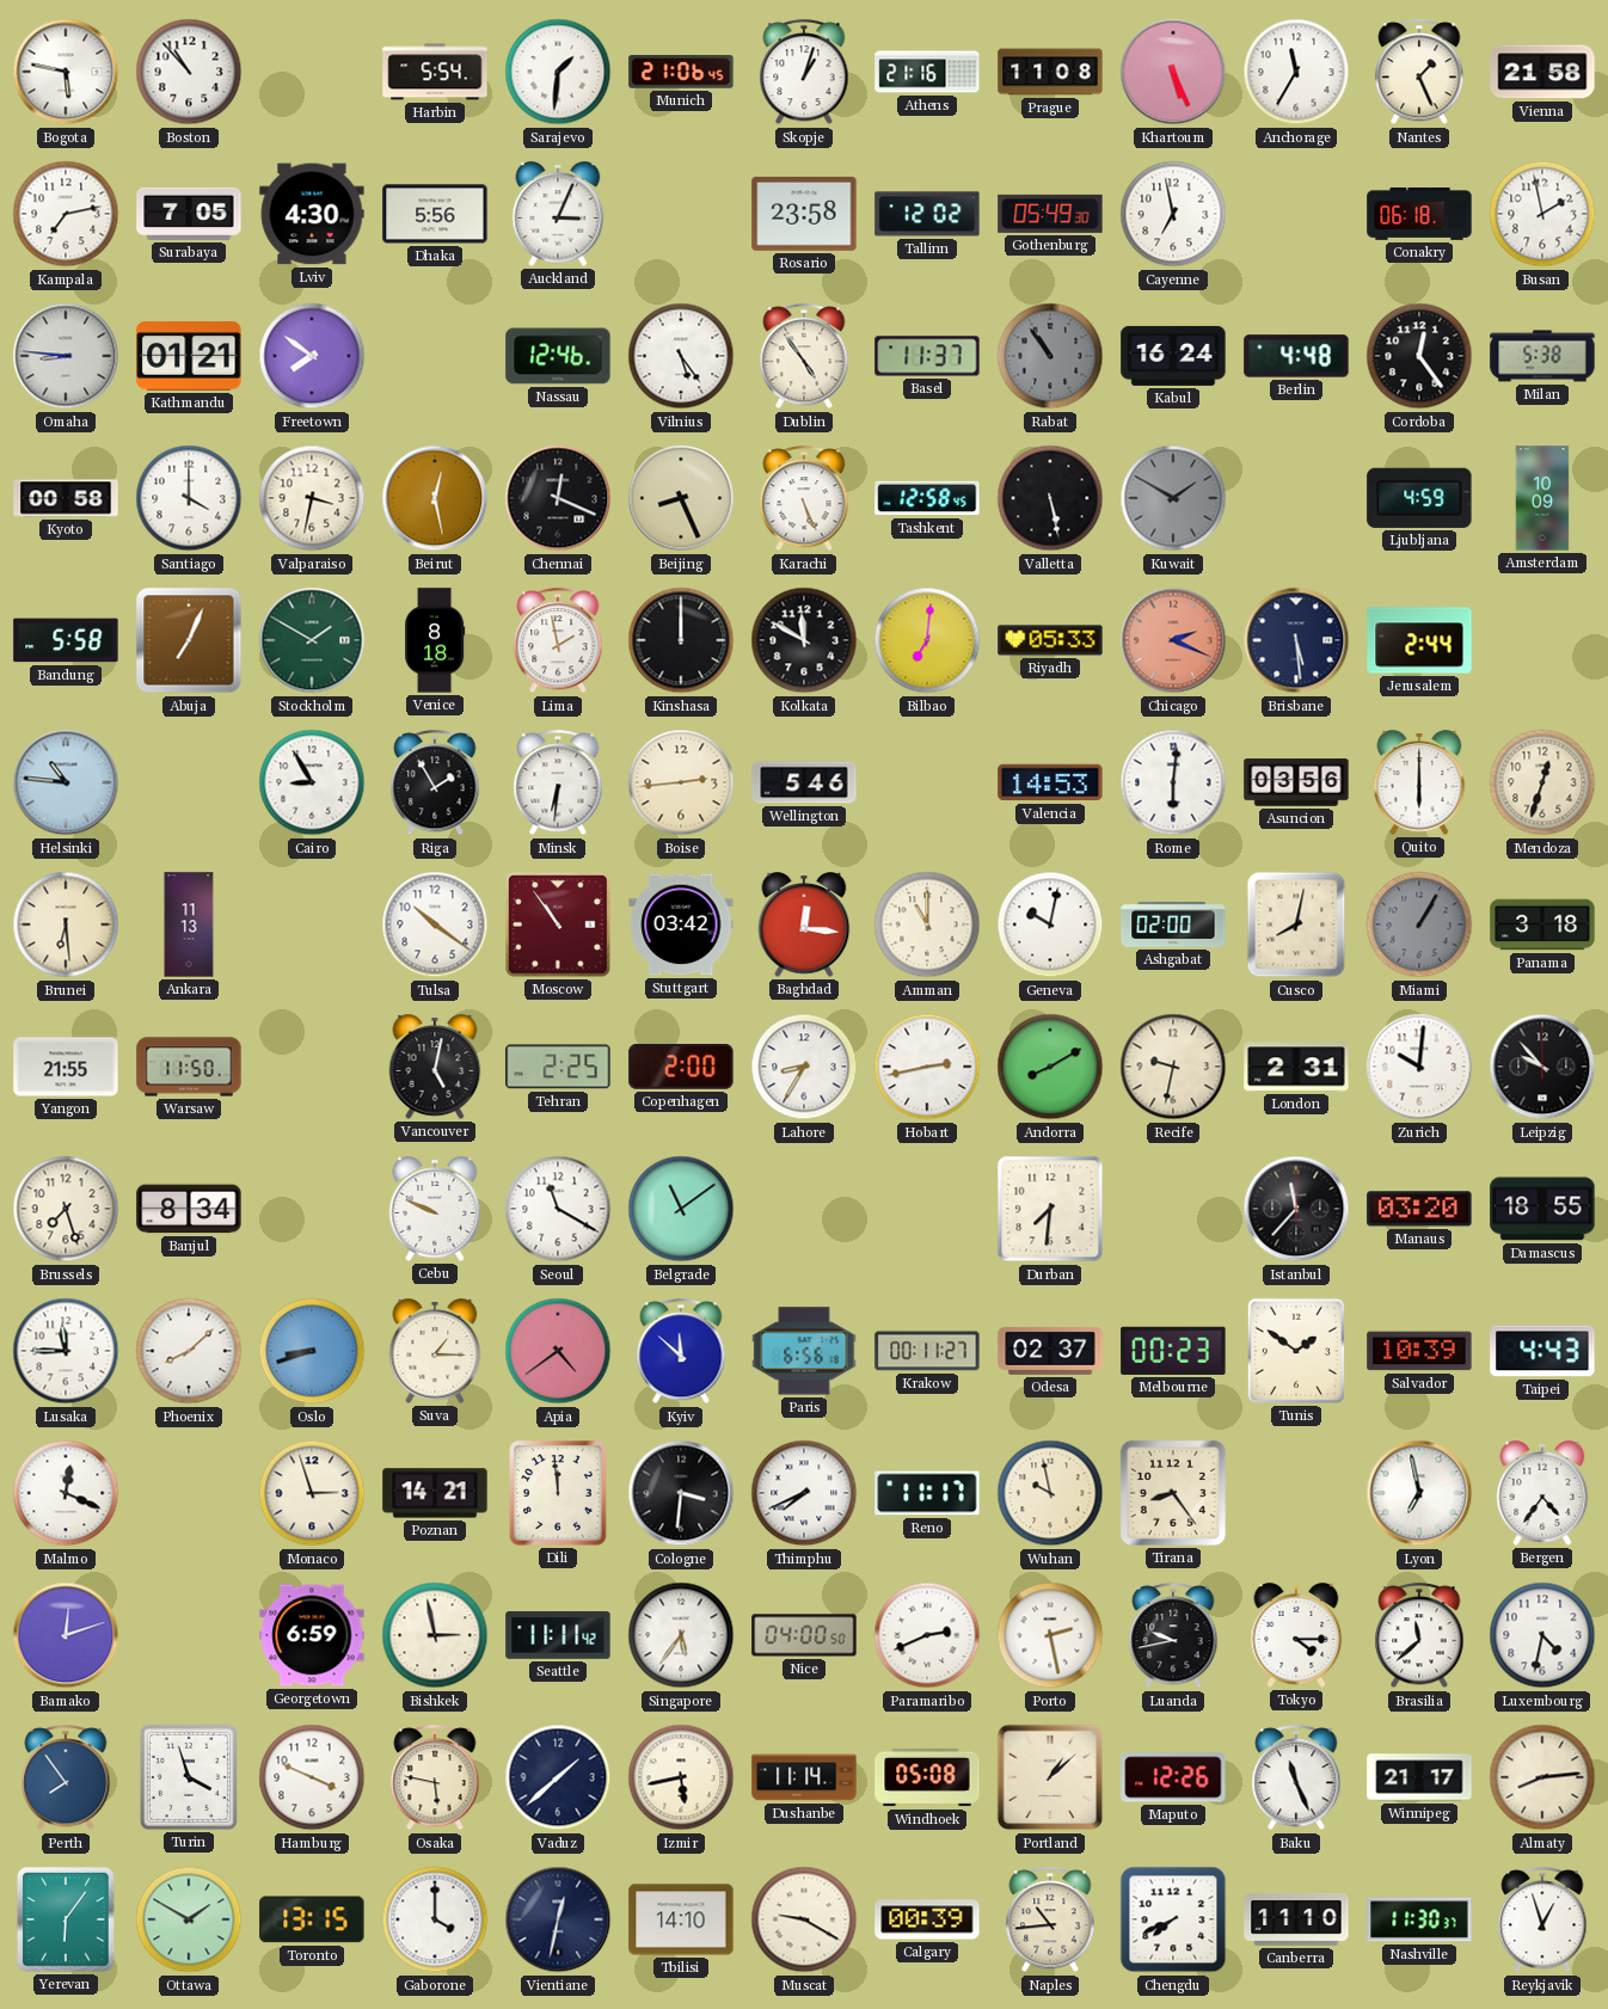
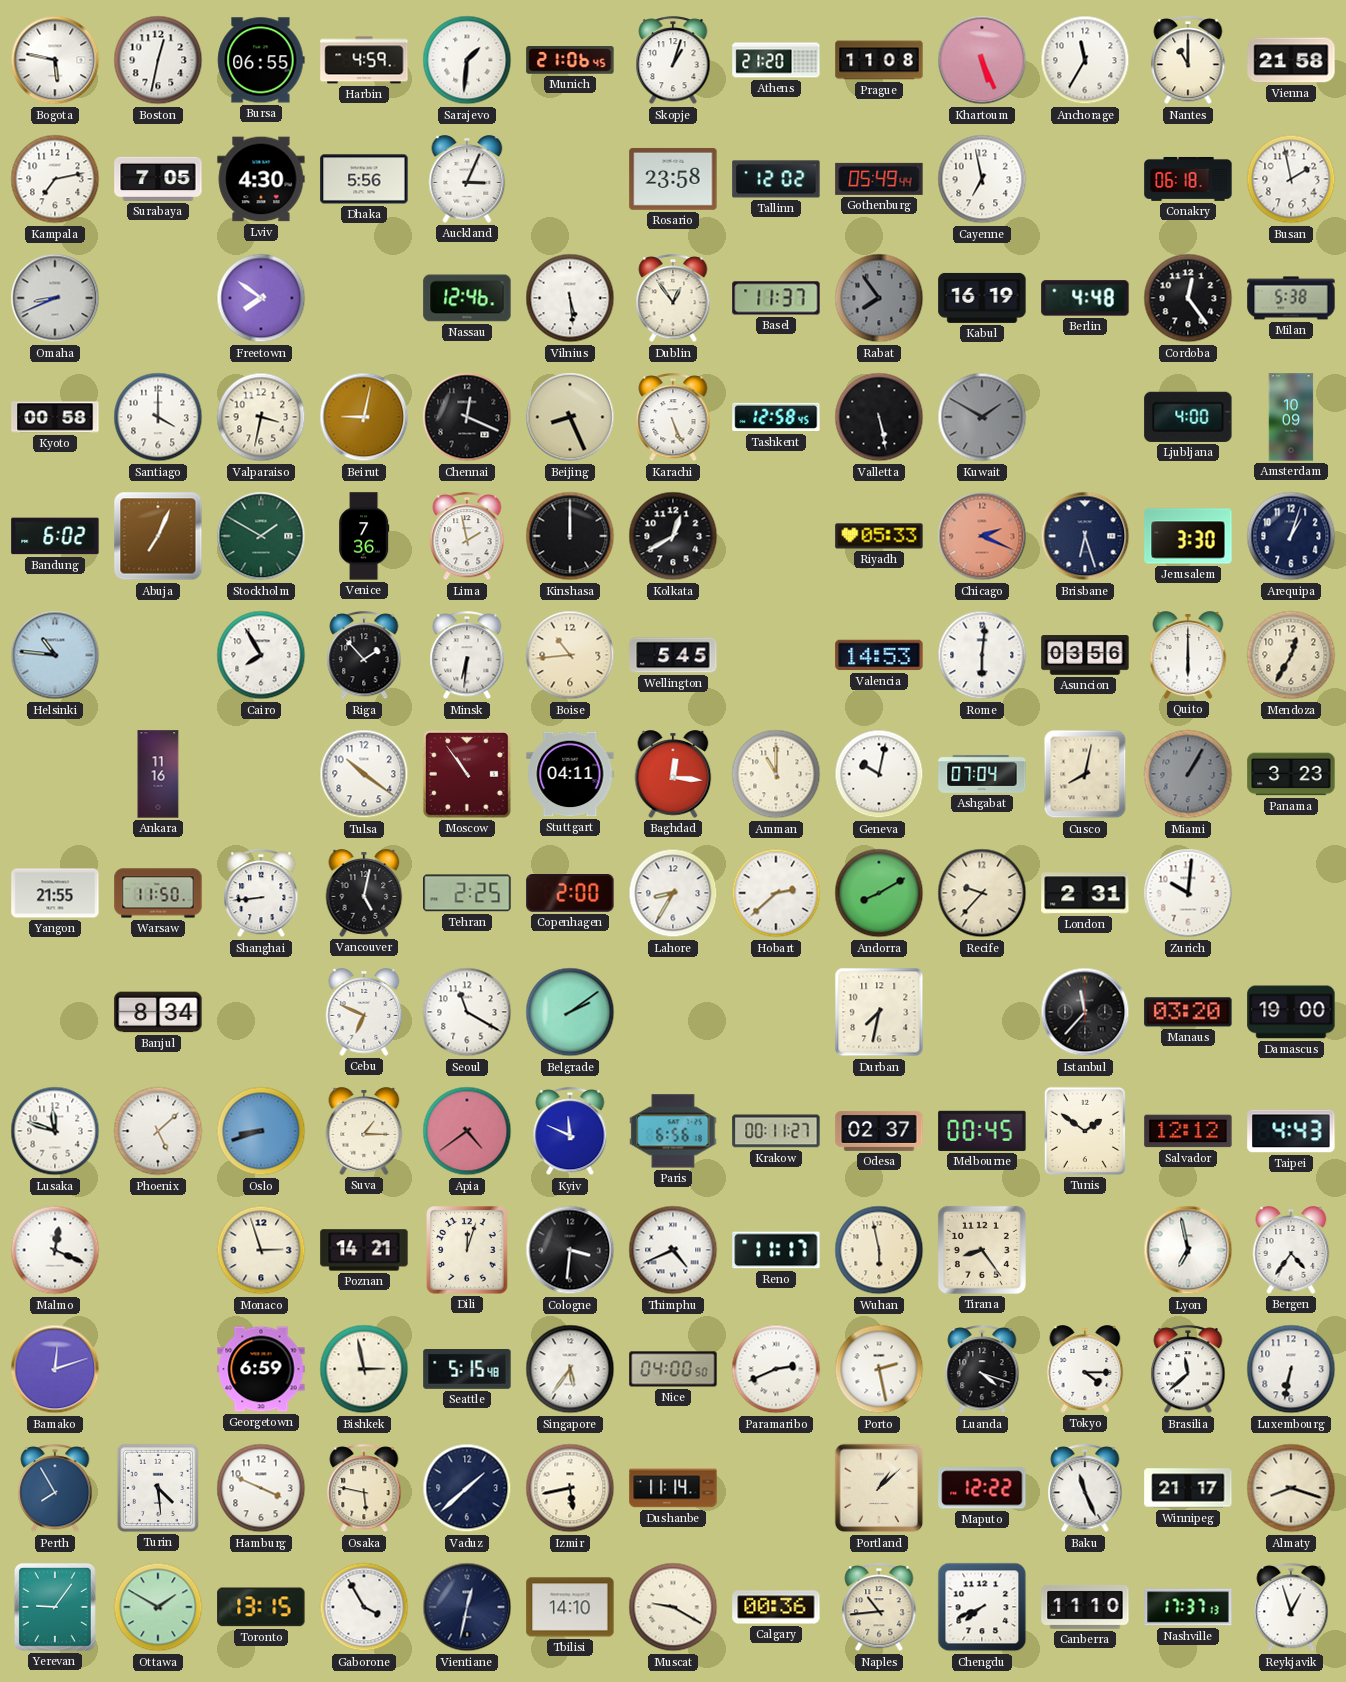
Boston: 10:53 -> 12:32
Bursa: none -> 06:55
Harbin: 5:54 -> 4:59
Athens: 21:16 -> 21:20
Nantes: 1:26 -> 11:00
Gothenburg: 05:49:30 -> 05:49:44
Omaha: 8:46 -> 8:41
Kathmandu: 01:21 -> none
Vilnius: 5:24 -> 5:29
Dublin: 4:54 -> 12:54
Rabat: 10:54 -> 7:54
Kabul: 16:24 -> 16:19
Beirut: 12:28 -> 9:02
Ljubljana: 4:59 -> 4:00
Bandung: 5:58 -> 6:02
Venice: 8:18 -> 7:36
Kolkata: 11:50 -> 12:40
Bilbao: 7:01 -> none
Brisbane: 5:29 -> 6:27
Jerusalem: 2:44 -> 3:30
Arequipa: none -> 1:03
Cairo: 8:55 -> 7:55
Riga: 1:55 -> 1:53
Boise: 2:44 -> 10:44
Wellington: 5:46 -> 5:45
Mendoza: 12:33 -> 12:35
Brunei: 6:29 -> none
Ankara: 11:13 -> 11:16
Stuttgart: 03:42 -> 04:11
Ashgabat: 02:00 -> 07:04
Panama: 3:18 -> 3:23
Shanghai: none -> 8:44
Hobart: 2:43 -> 2:38
Recife: 9:32 -> 9:37
Leipzig: 9:53 -> none
Brussels: 7:27 -> none
Cebu: 9:49 -> 6:49
Belgrade: 11:09 -> 2:09
Durban: 7:31 -> 7:32
Damascus: 18:55 -> 19:00
Lusaka: 11:45 -> 11:48
Phoenix: 8:08 -> 5:08
Kyiv: 11:52 -> 11:49
Melbourne: 00:23 -> 00:45
Salvador: 10:39 -> 12:12
Dili: 11:59 -> 12:03
Thimphu: 7:41 -> 4:41
Wuhan: 9:58 -> 5:58
Seattle: 11:11 -> 5:15
Luanda: 9:43 -> 4:18
Luxembourg: 4:32 -> 6:32
Perth: 7:54 -> 7:55
Turin: 3:57 -> 4:29
Windhoek: 05:08 -> none
Maputo: 12:26 -> 12:22
Almaty: 8:14 -> 8:18
Yerevan: 6:06 -> 9:06
Gaborone: 4:00 -> 3:55
Calgary: 00:39 -> 00:36
Nashville: 11:30 -> 17:37
